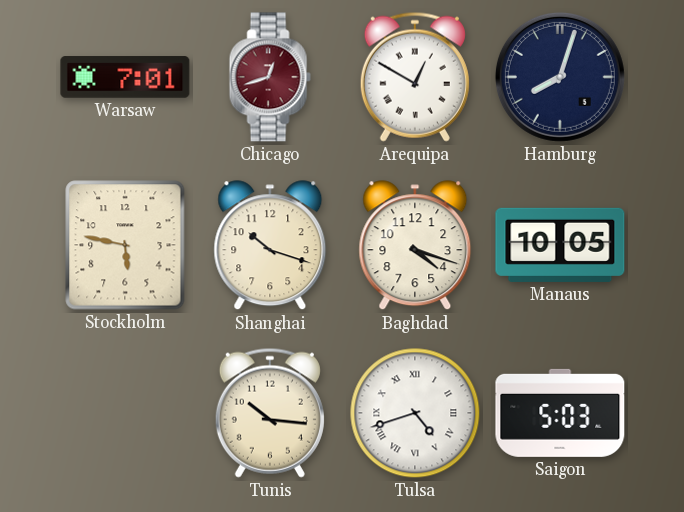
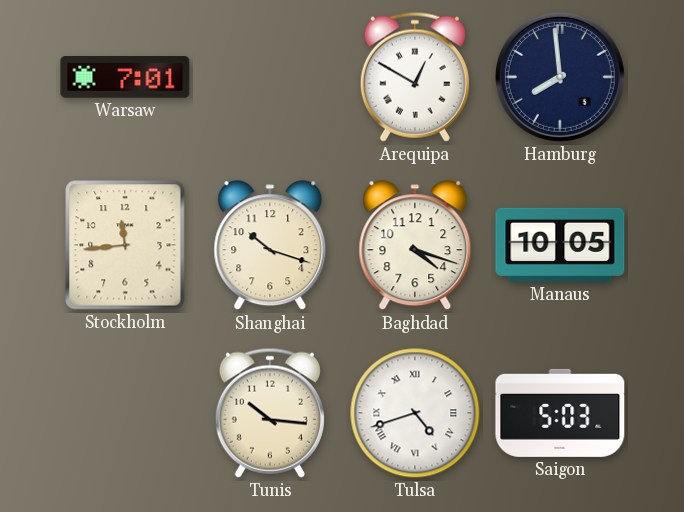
Chicago: 12:42 -> none
Hamburg: 8:03 -> 7:59
Stockholm: 5:47 -> 11:44
